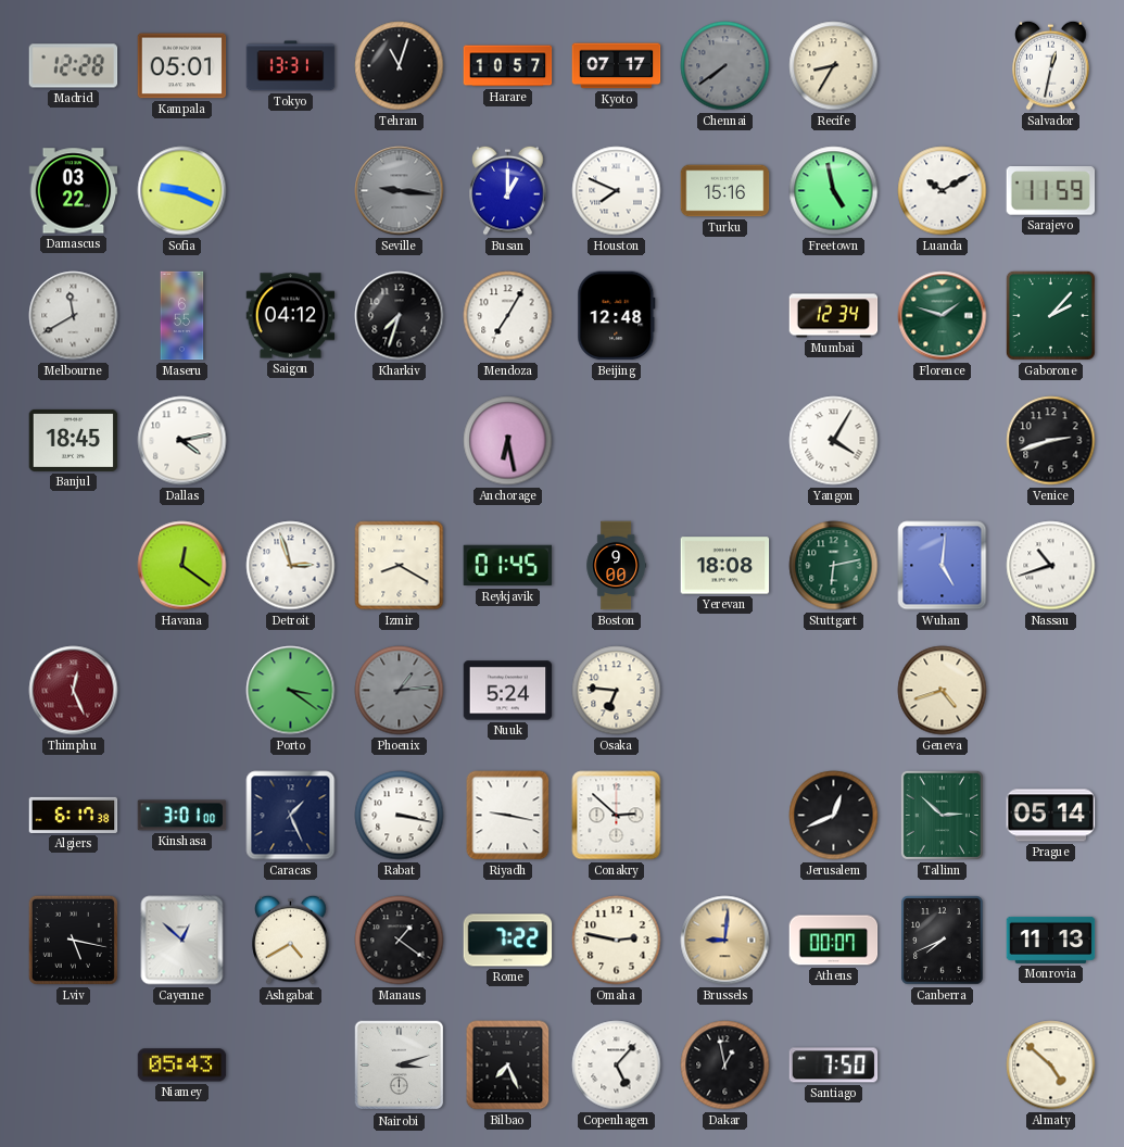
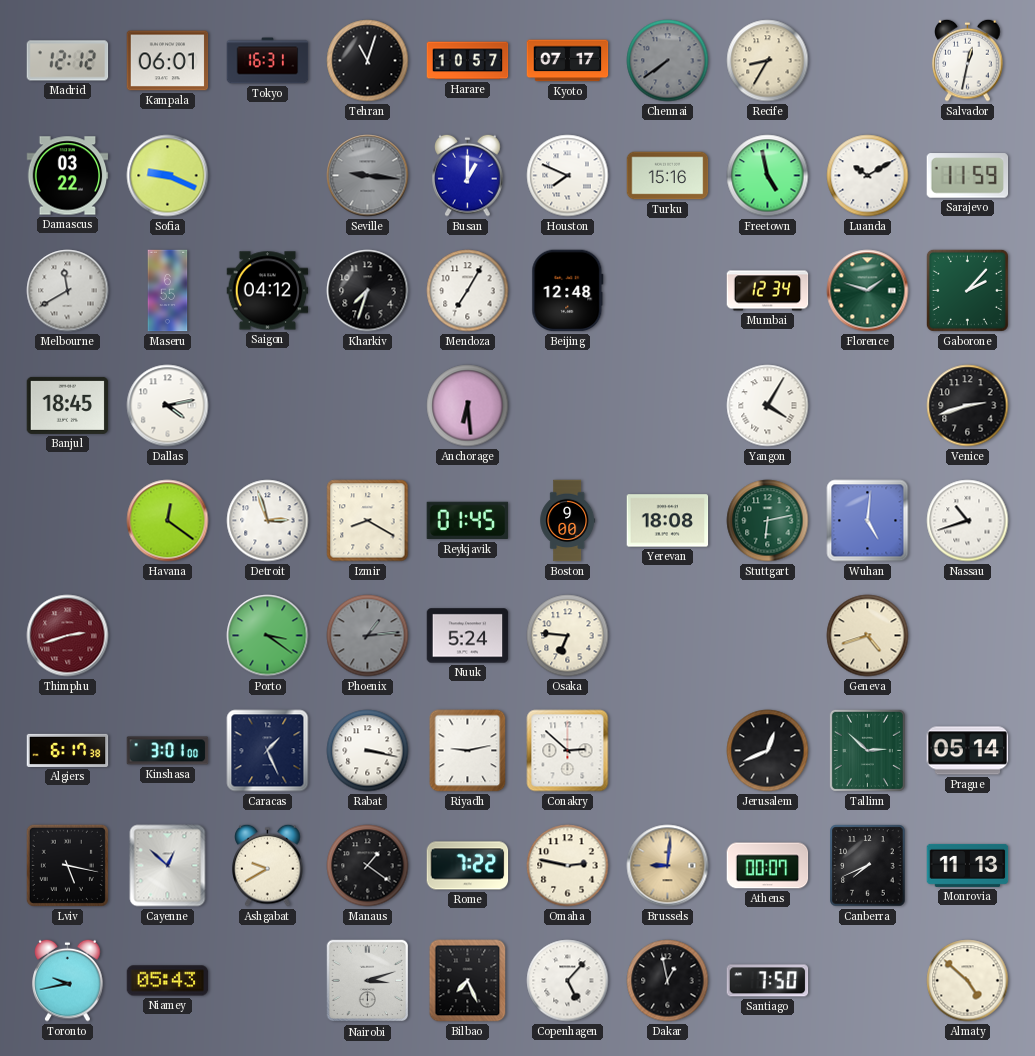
Madrid: 12:28 -> 12:12
Kampala: 05:01 -> 06:01
Tokyo: 13:31 -> 16:31
Anchorage: 6:28 -> 6:29
Thimphu: 12:26 -> 2:42
Riyadh: 9:17 -> 9:13
Ashgabat: 4:40 -> 9:40
Toronto: none -> 9:43
